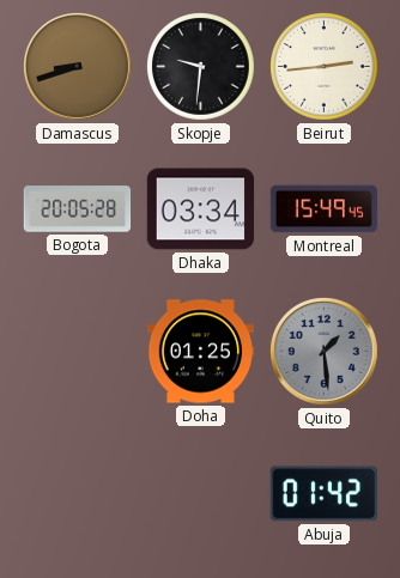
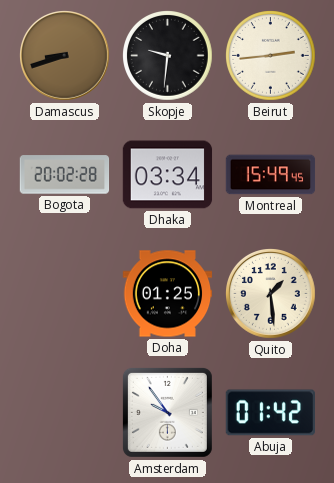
Bogota: 20:05 -> 20:02
Quito dial: grey -> cream
Amsterdam: none -> 9:54
